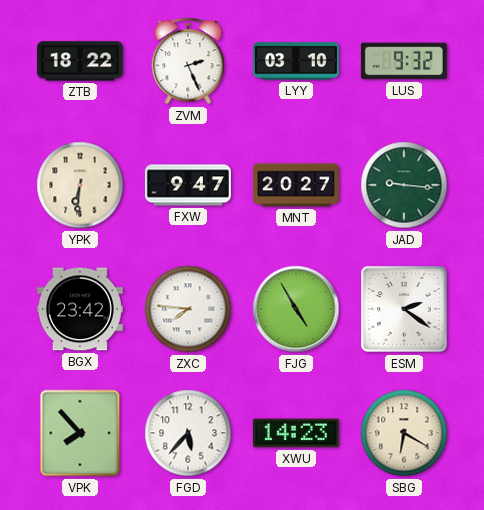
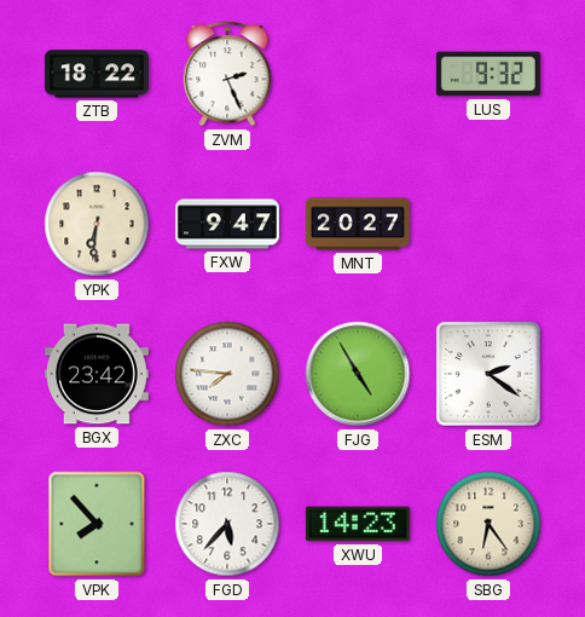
LYY: 03:10 -> none
JAD: 9:16 -> none
SBG: 6:20 -> 6:24
